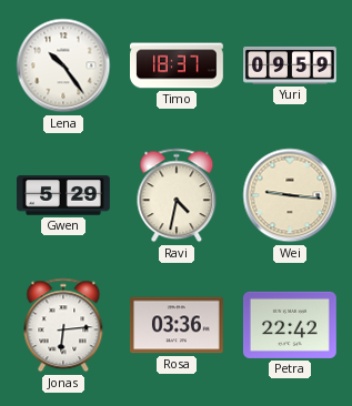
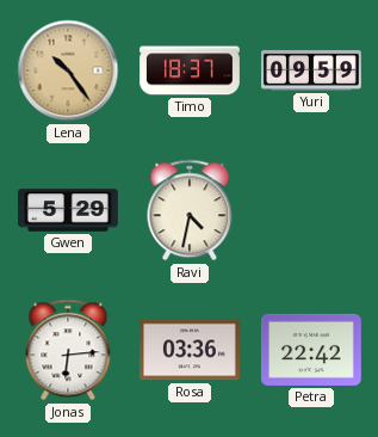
Lena dial: white -> champagne
Wei: 9:16 -> none
